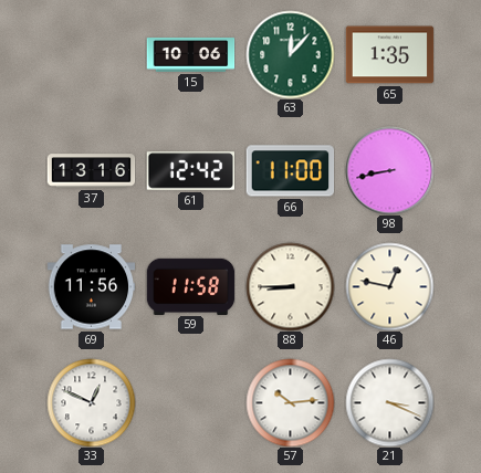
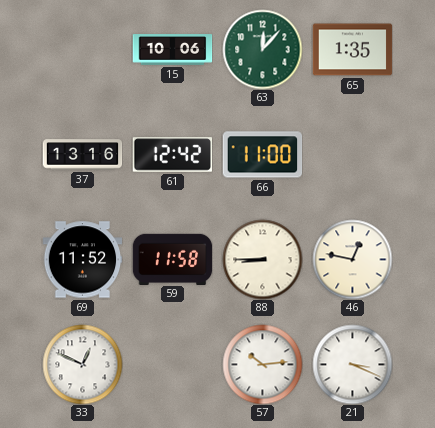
98: 8:43 -> none
69: 11:56 -> 11:52
